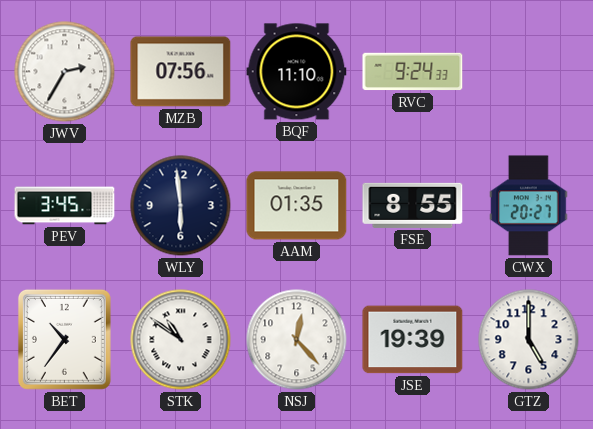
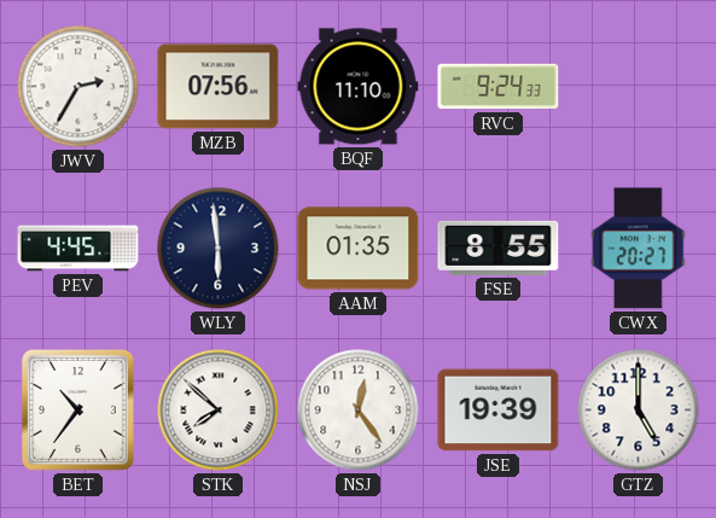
PEV: 3:45 -> 4:45
STK: 10:51 -> 7:52
NSJ: 12:23 -> 12:24
